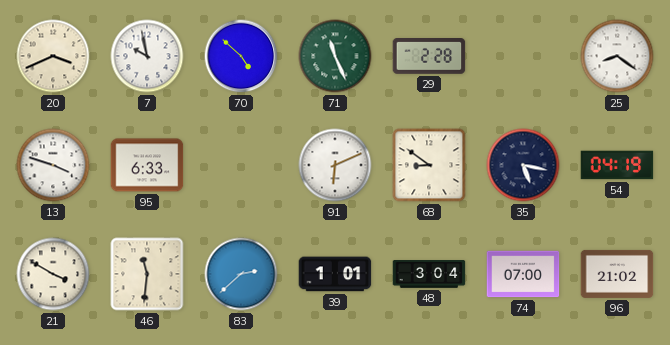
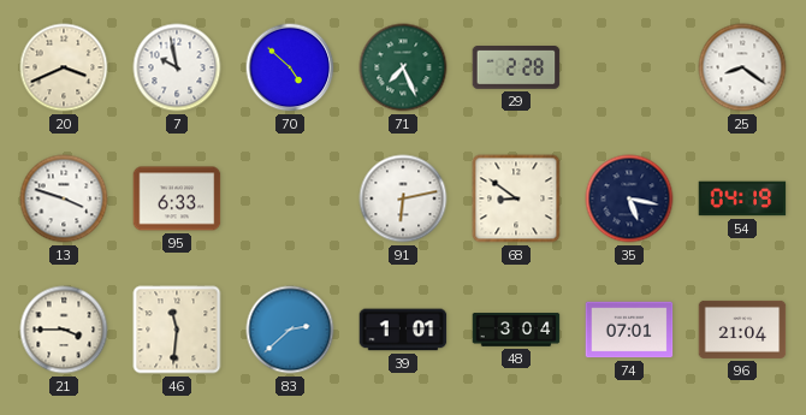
71: 11:26 -> 7:26
91: 6:11 -> 6:13
21: 3:50 -> 3:45
74: 07:00 -> 07:01
96: 21:02 -> 21:04
